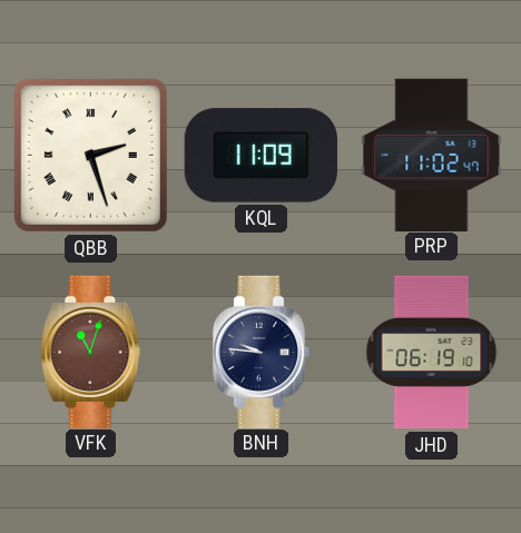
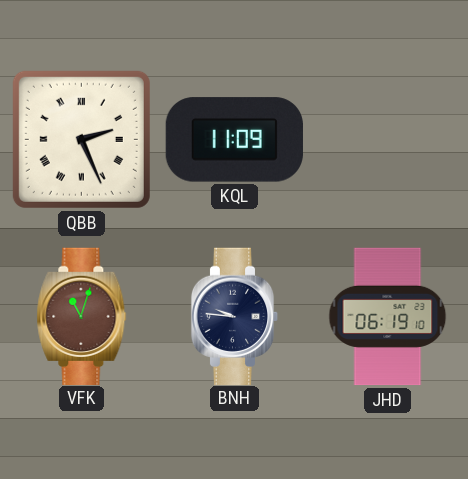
QBB: 2:27 -> 2:26
PRP: 11:02 -> none
